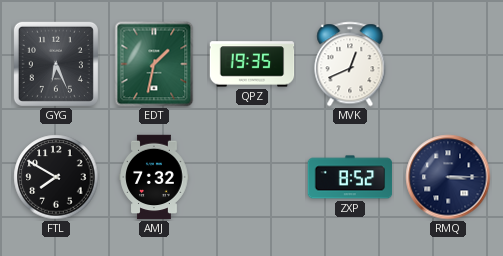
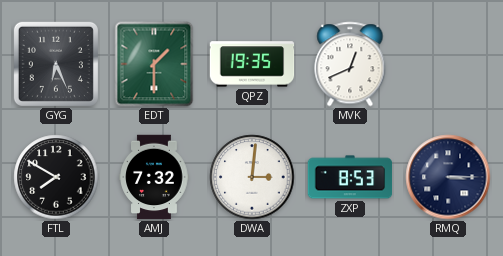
EDT: 1:32 -> 1:30
DWA: none -> 3:01
ZXP: 8:52 -> 8:53
